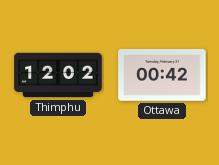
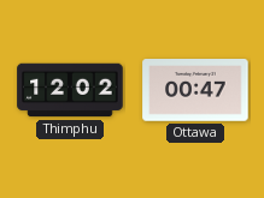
Ottawa: 00:42 -> 00:47
